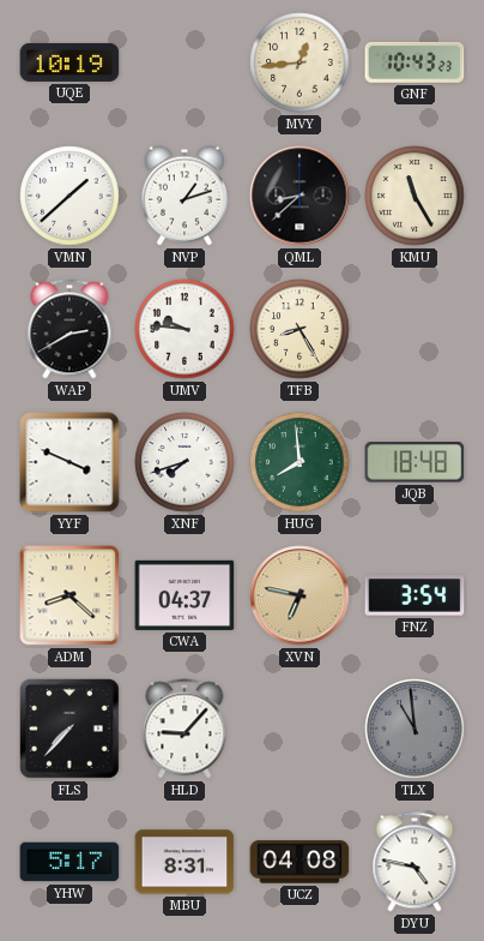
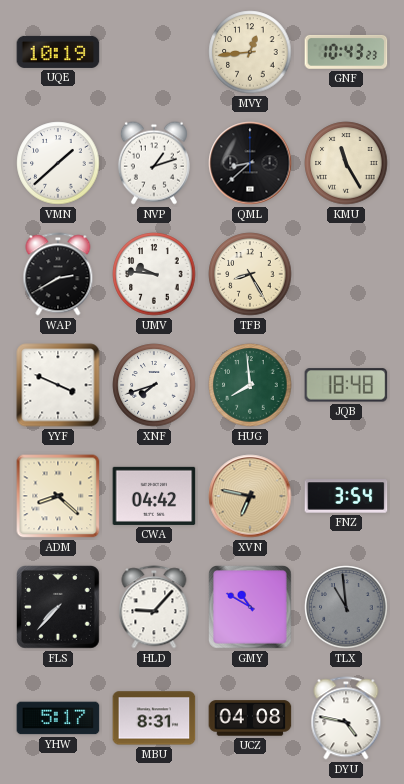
CWA: 04:37 -> 04:42
GMY: none -> 10:50
